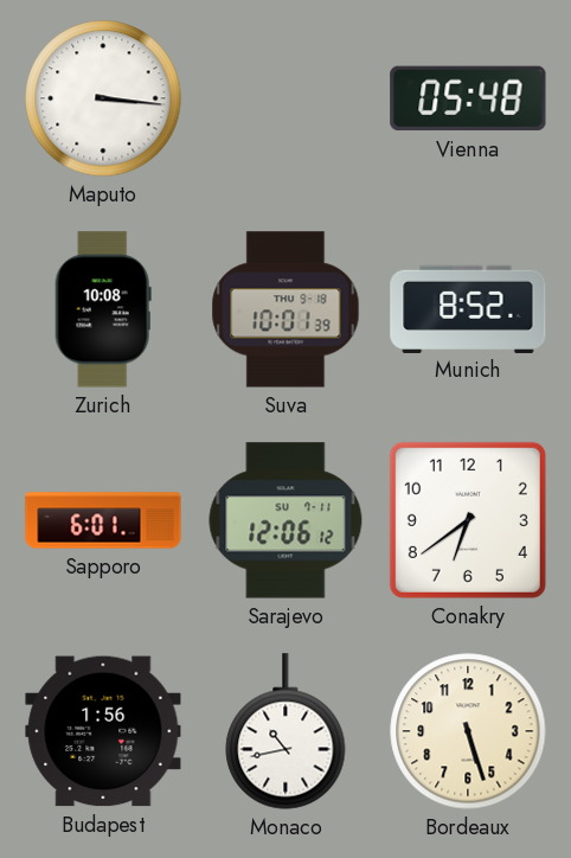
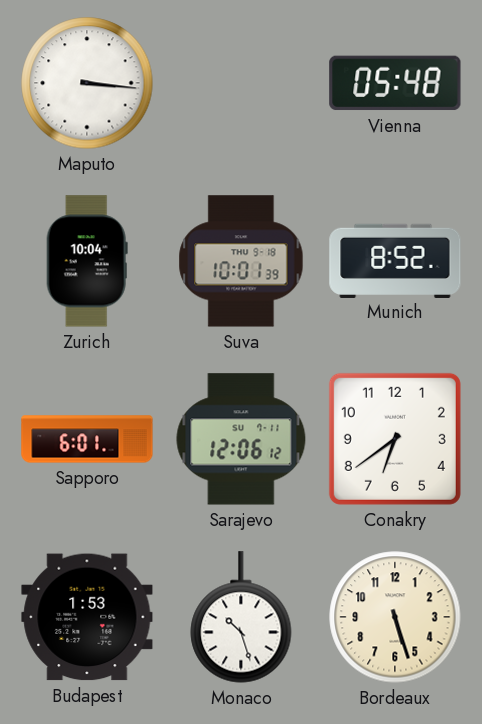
Zurich: 10:08 -> 10:04
Budapest: 1:56 -> 1:53
Monaco: 10:43 -> 10:27
